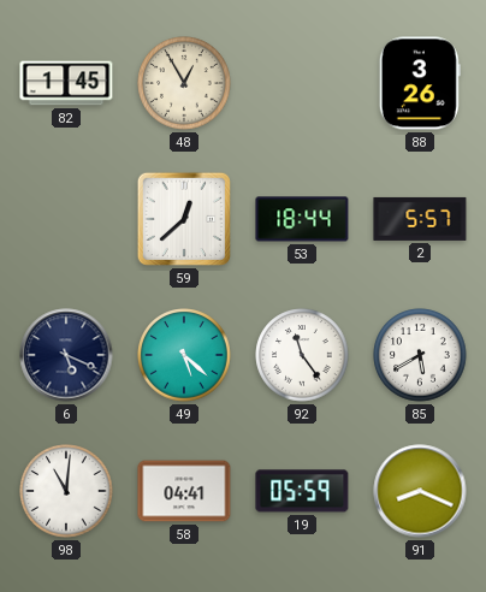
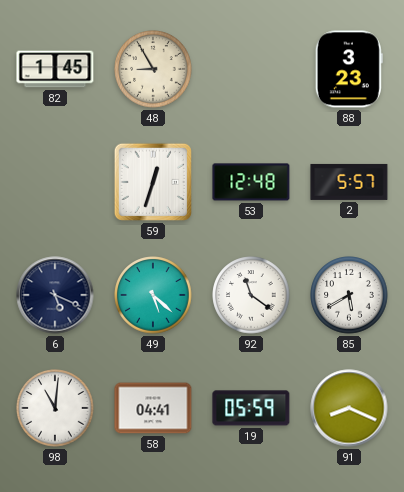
48: 12:55 -> 8:55
88: 3:26 -> 3:23
59: 12:38 -> 12:33
53: 18:44 -> 12:48
92: 11:24 -> 11:21
